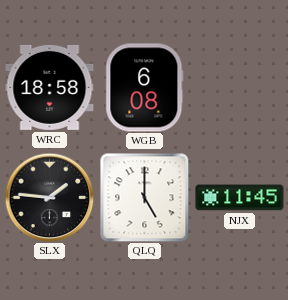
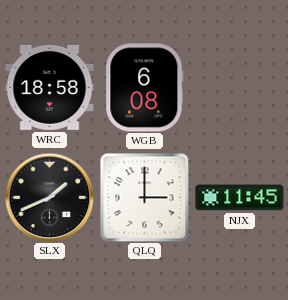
SLX: 1:46 -> 1:41
QLQ: 5:00 -> 3:00
